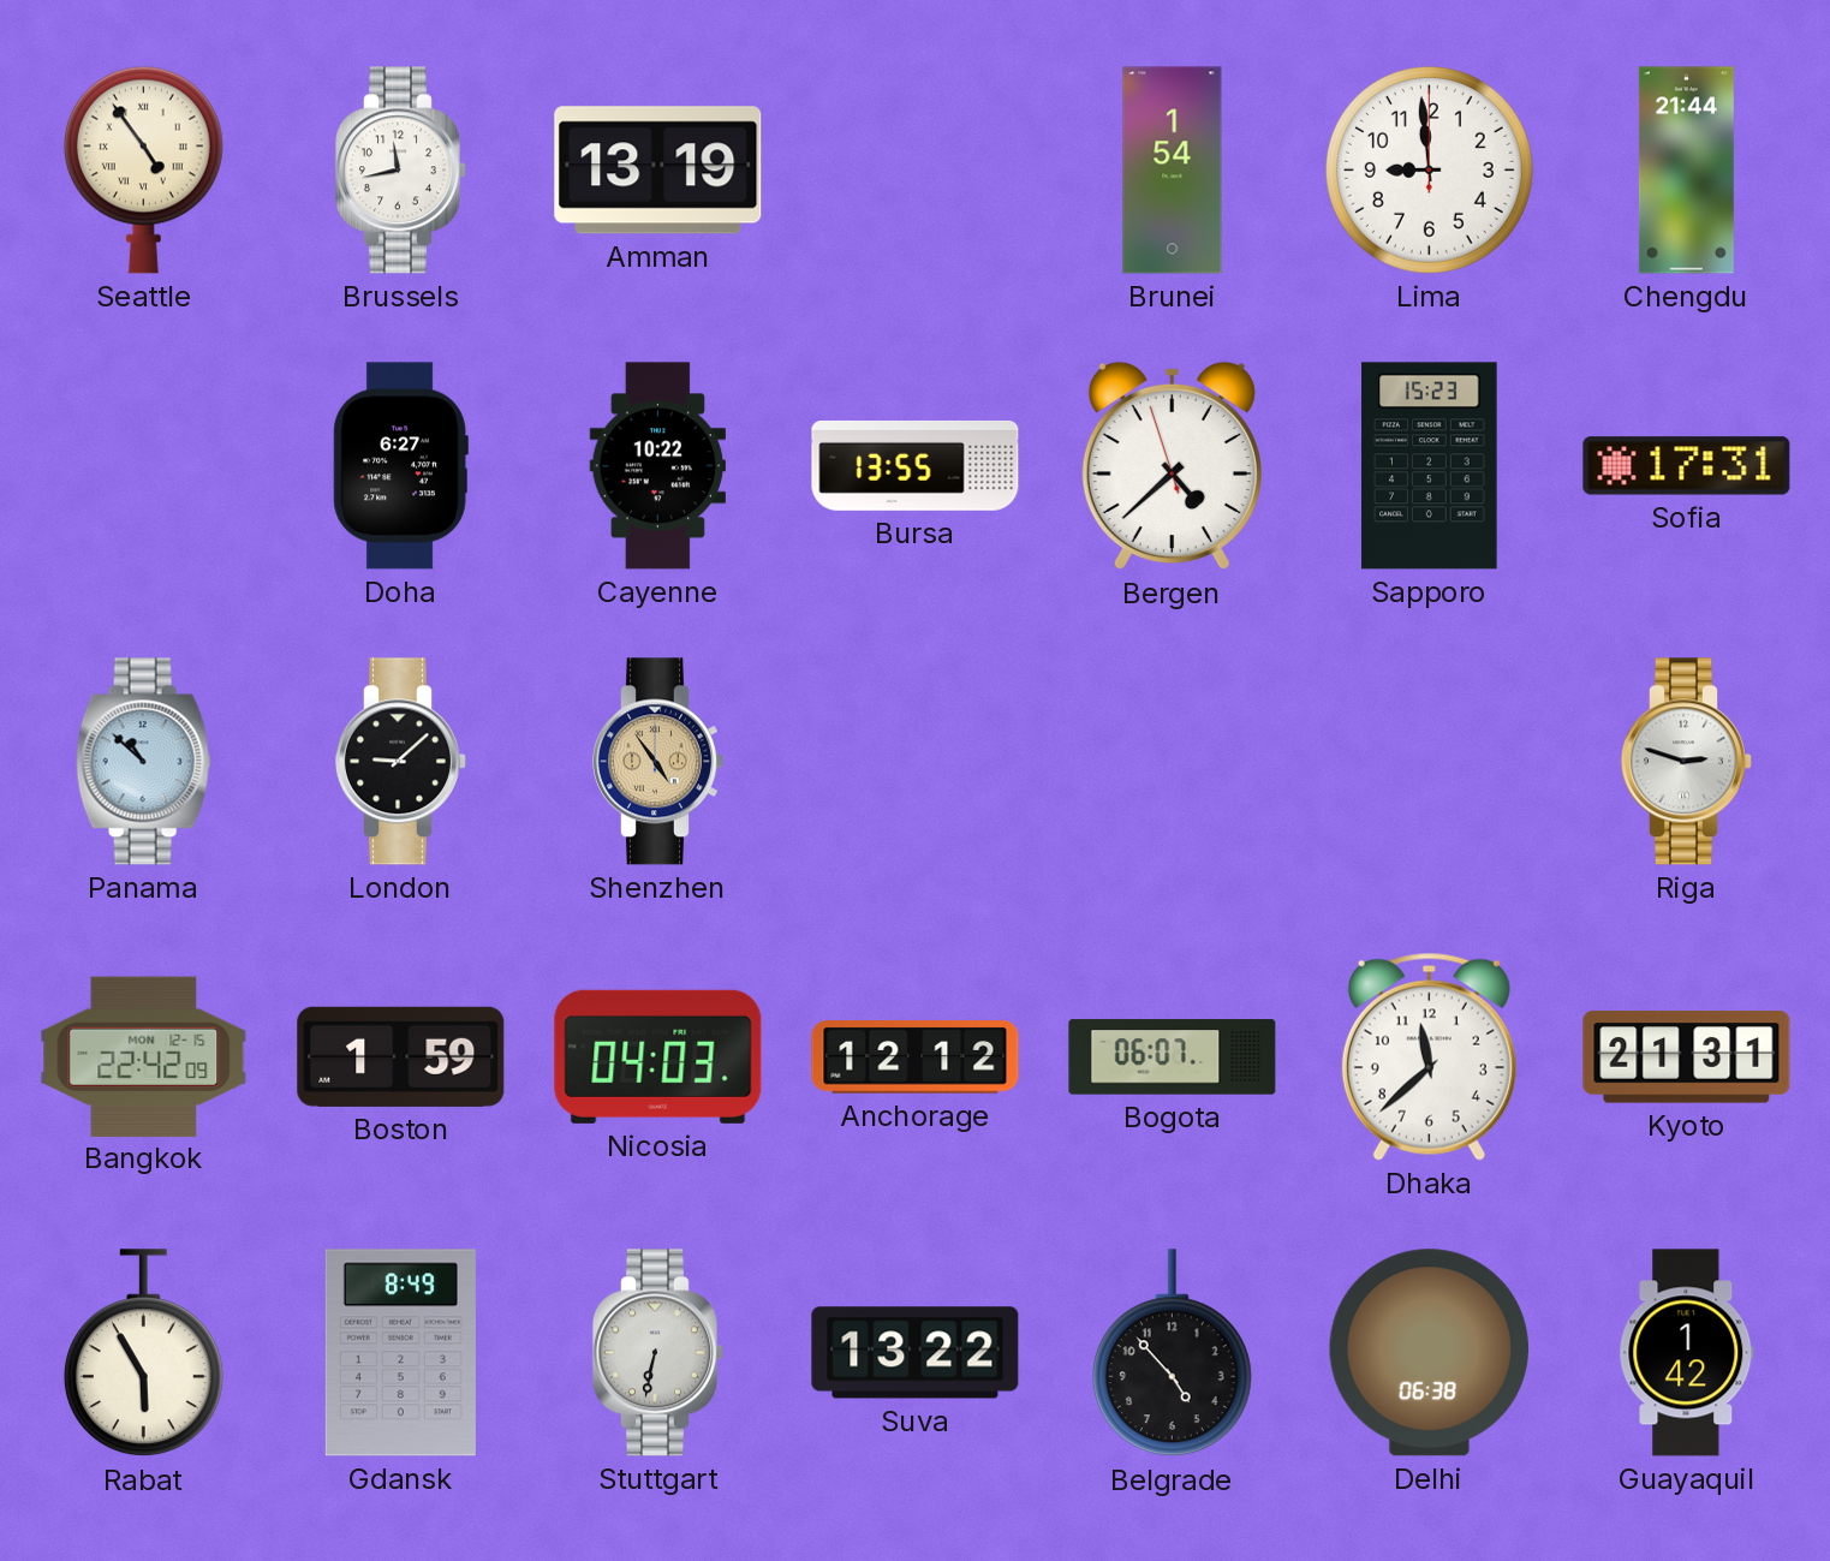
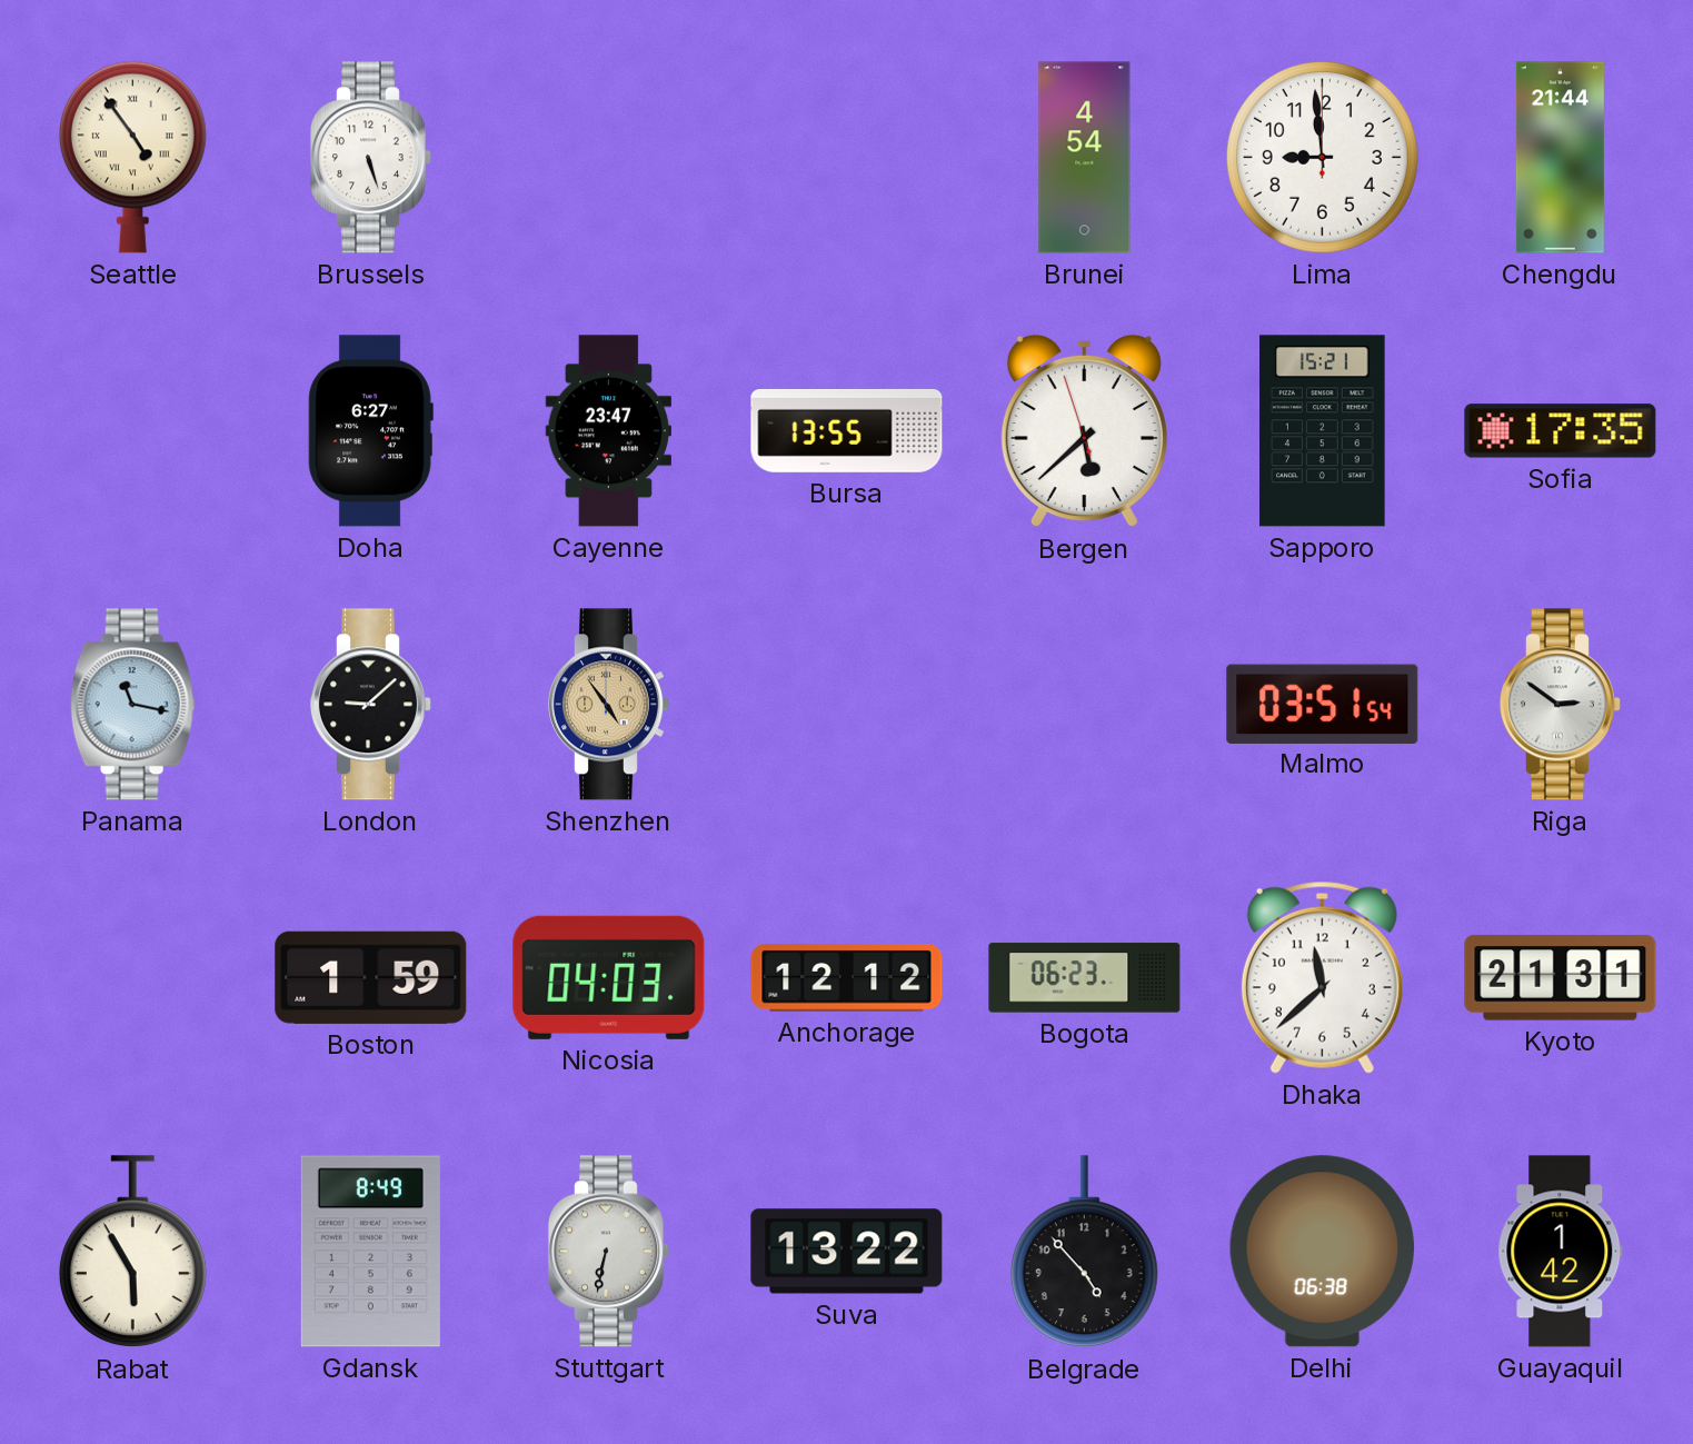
Brussels: 11:43 -> 5:27
Amman: 13:19 -> none
Brunei: 1:54 -> 4:54
Cayenne: 10:22 -> 23:47
Bergen: 4:37 -> 5:37
Sapporo: 15:23 -> 15:21
Sofia: 17:31 -> 17:35
Panama: 10:52 -> 11:17
Malmo: none -> 03:51
Riga: 2:48 -> 2:51
Bangkok: 22:42 -> none
Bogota: 06:07 -> 06:23
